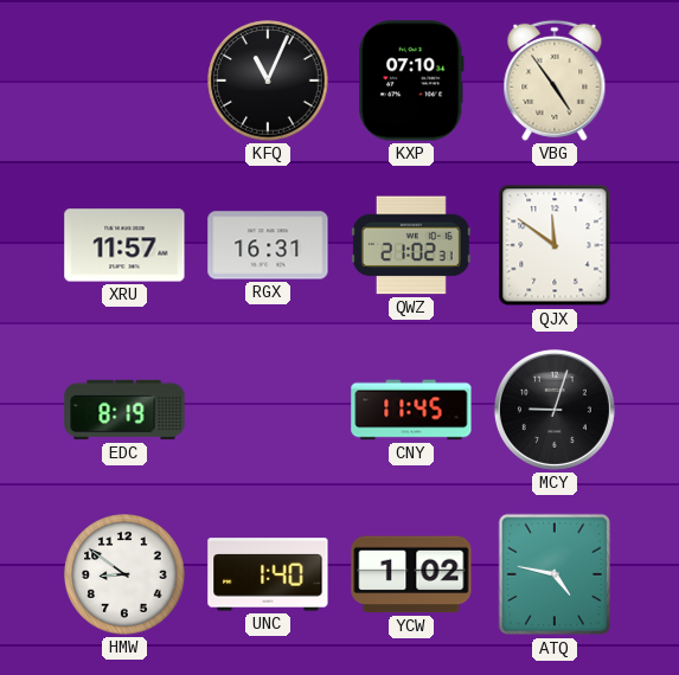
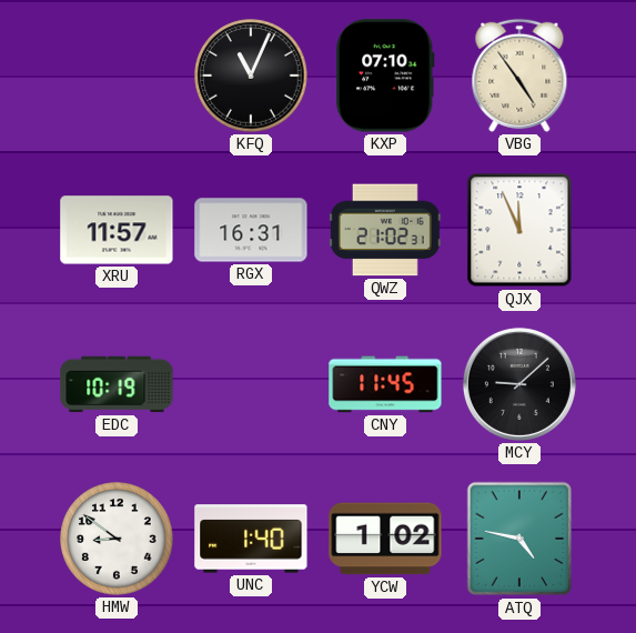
QJX: 11:51 -> 11:56
EDC: 8:19 -> 10:19
MCY: 9:03 -> 9:08
